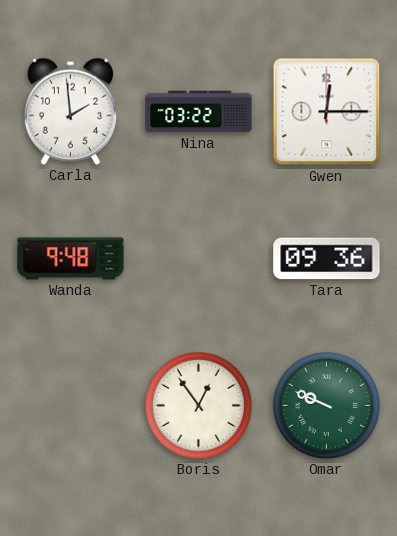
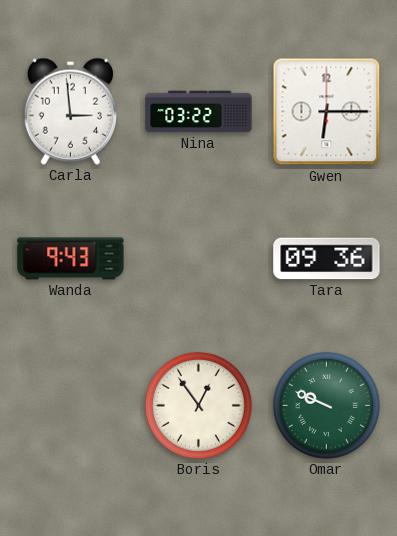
Carla: 1:59 -> 2:59
Gwen: 12:15 -> 6:15
Wanda: 9:48 -> 9:43
